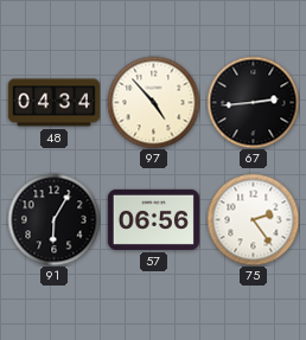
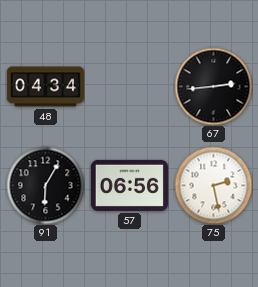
97: 4:53 -> none
75: 2:24 -> 2:28
